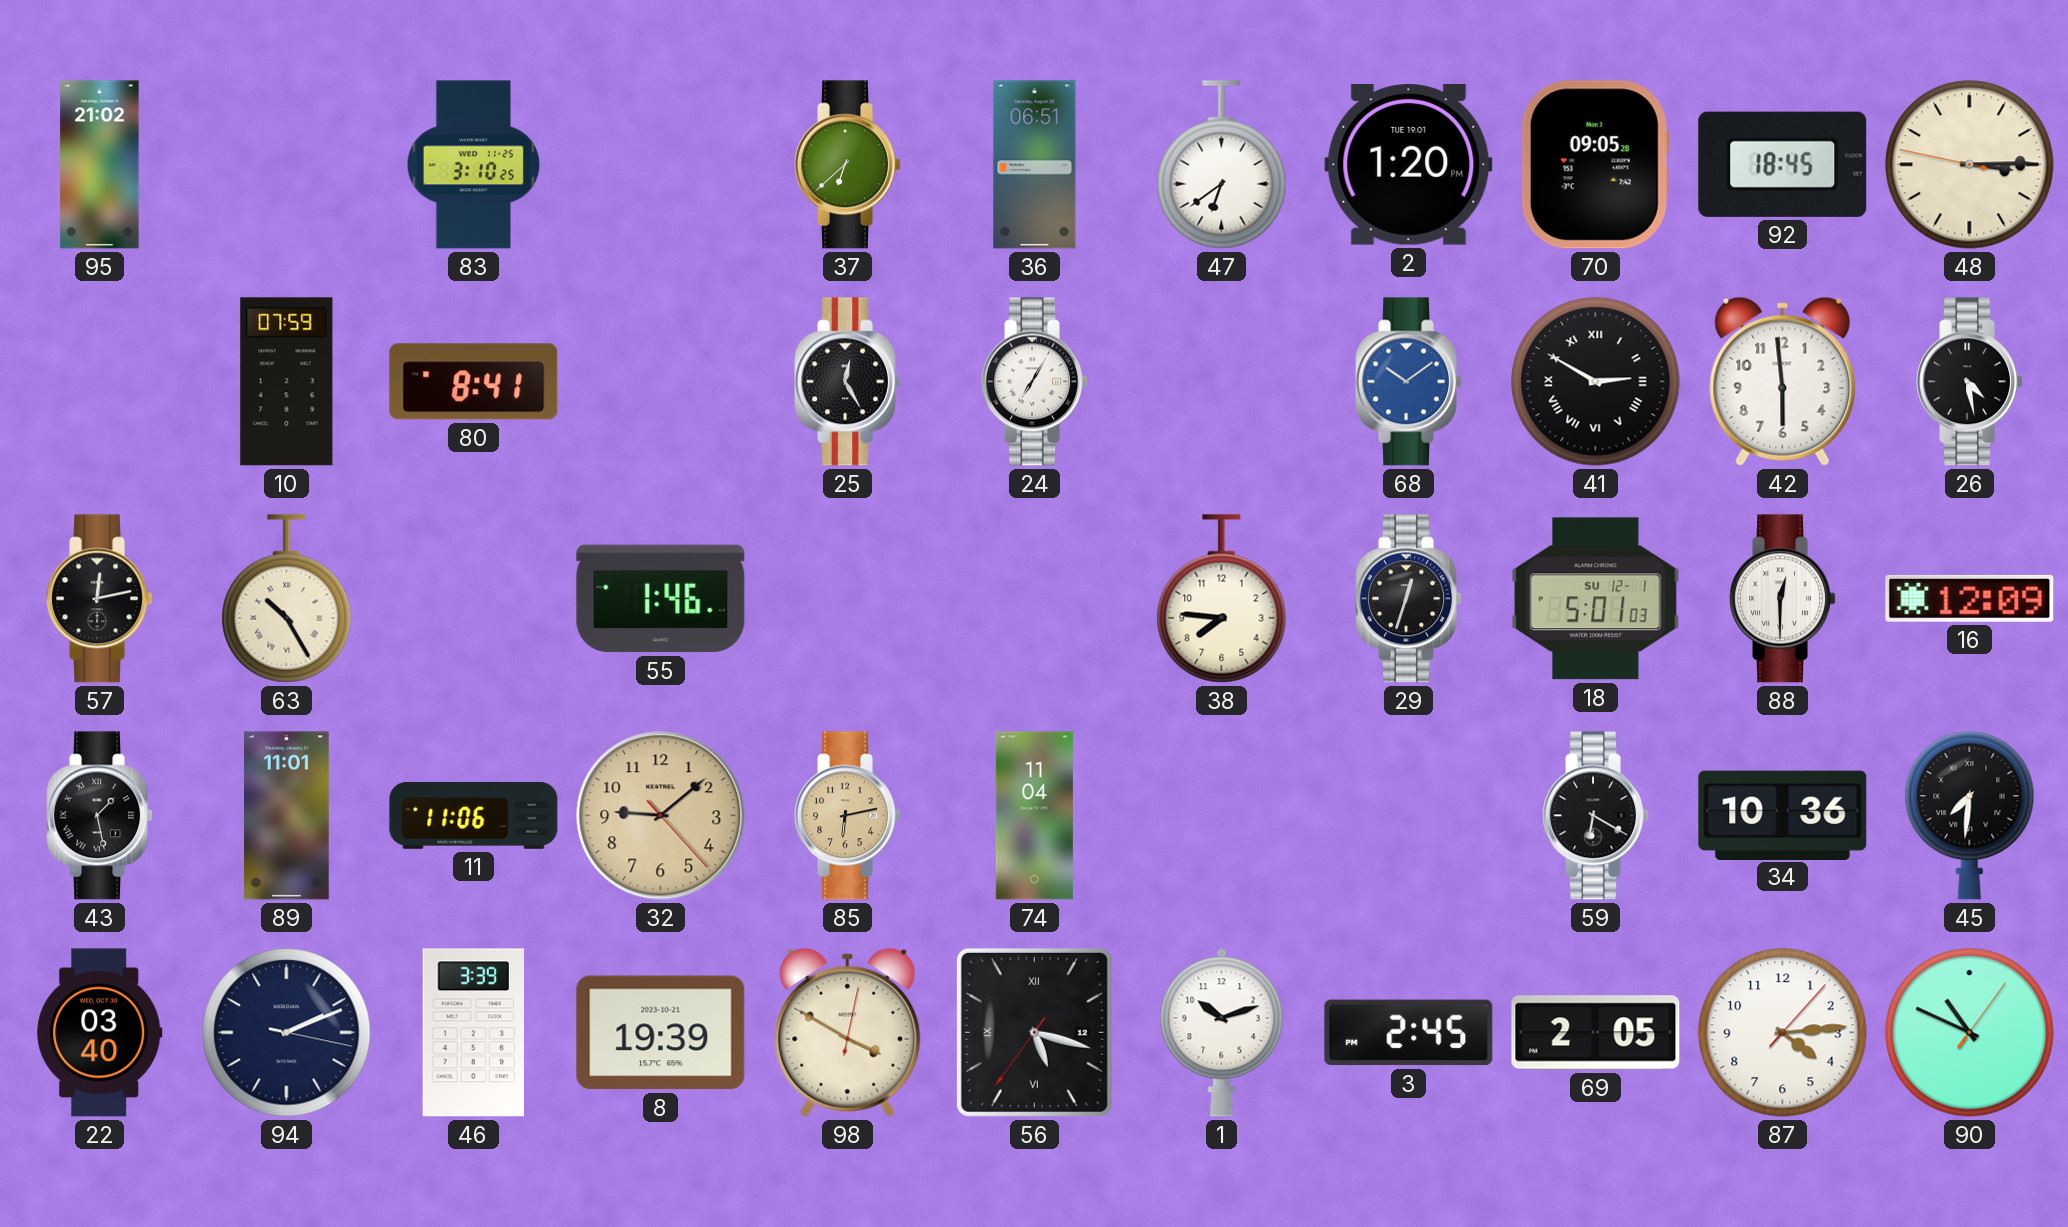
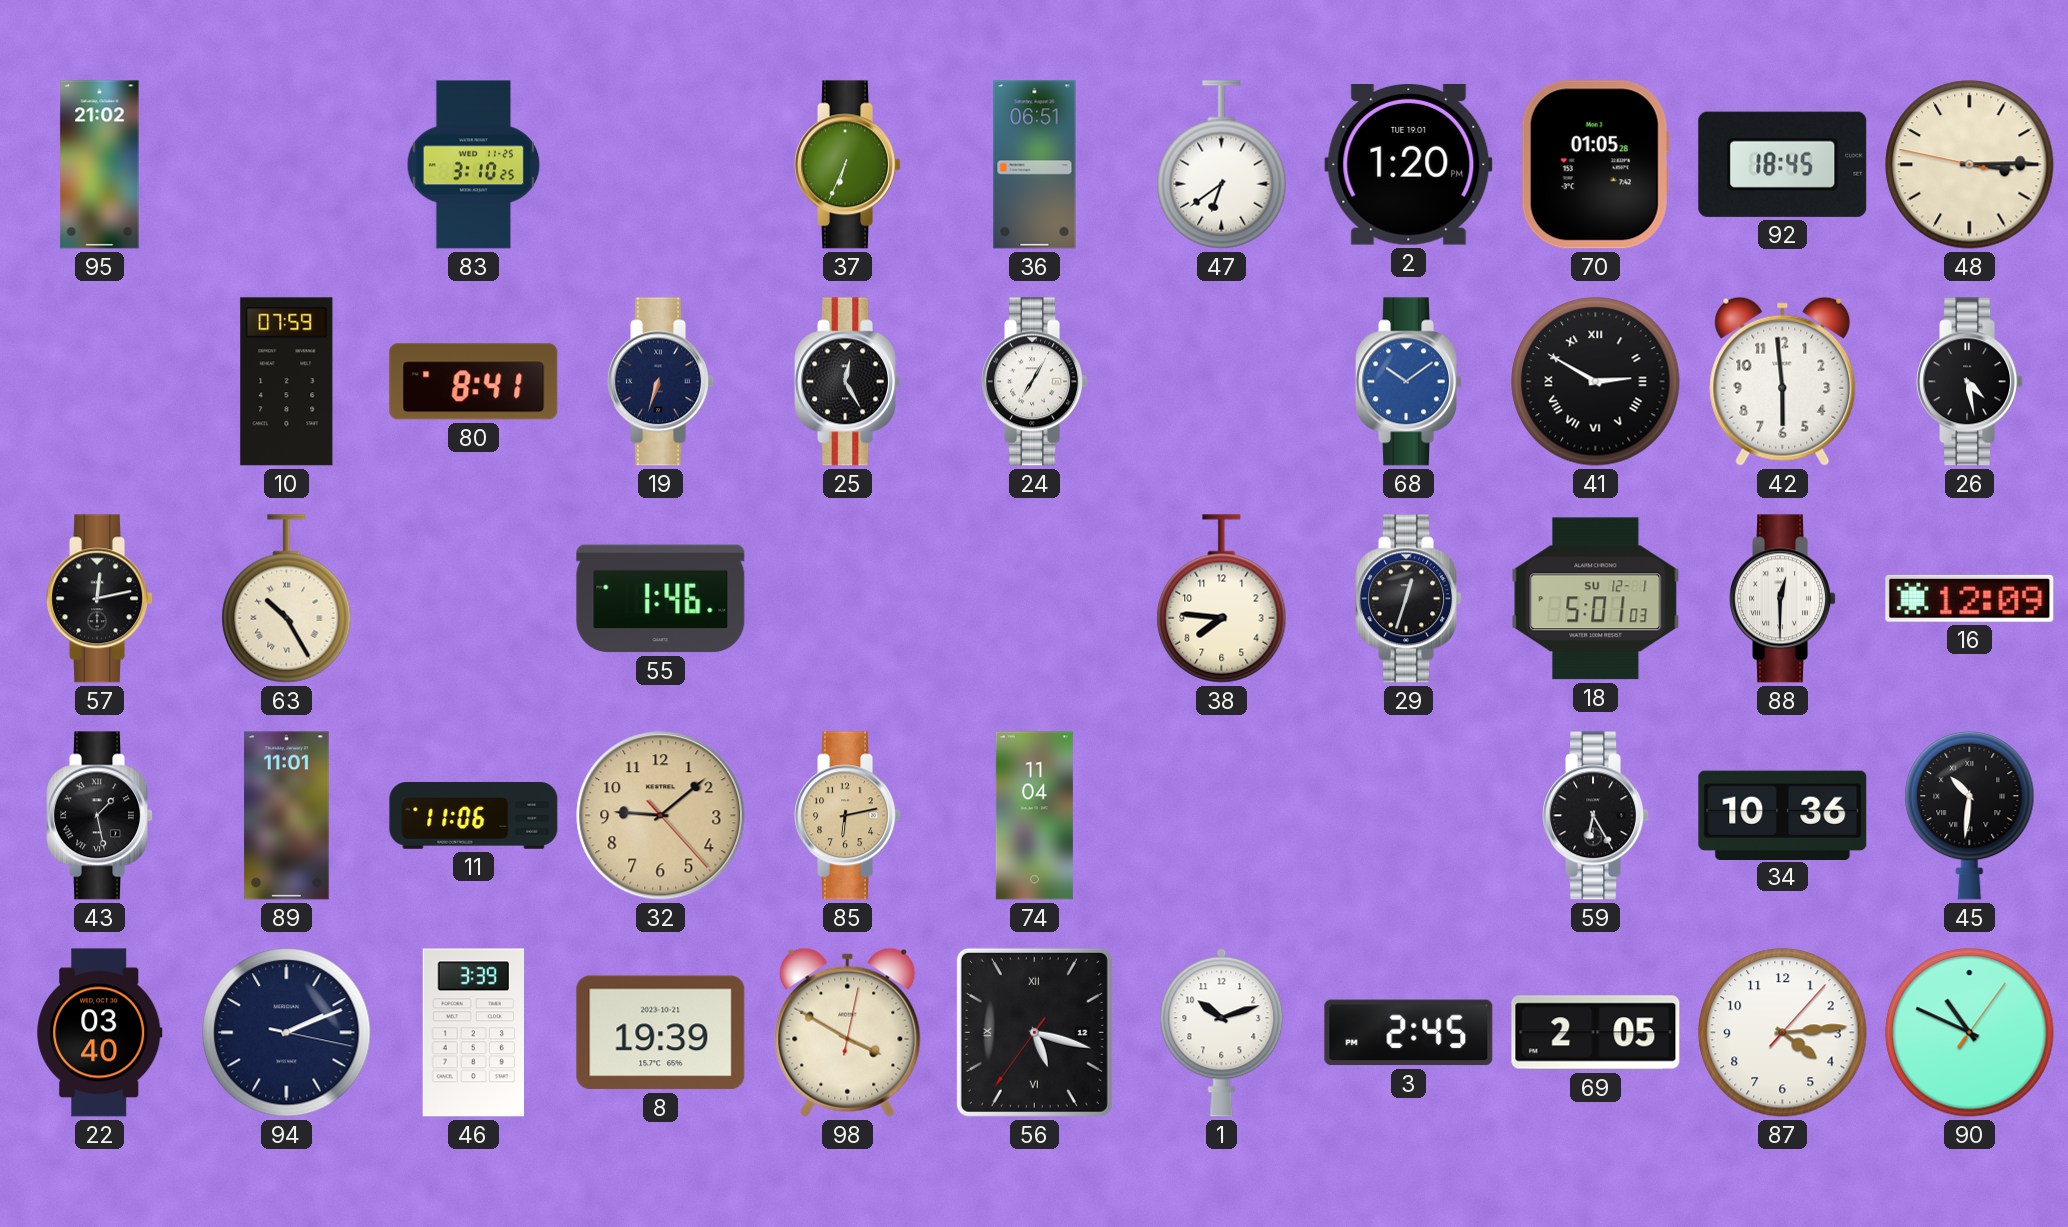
37: 6:38 -> 6:34
70: 09:05 -> 01:05
19: none -> 6:33
59: 6:20 -> 6:25
45: 7:31 -> 10:31
